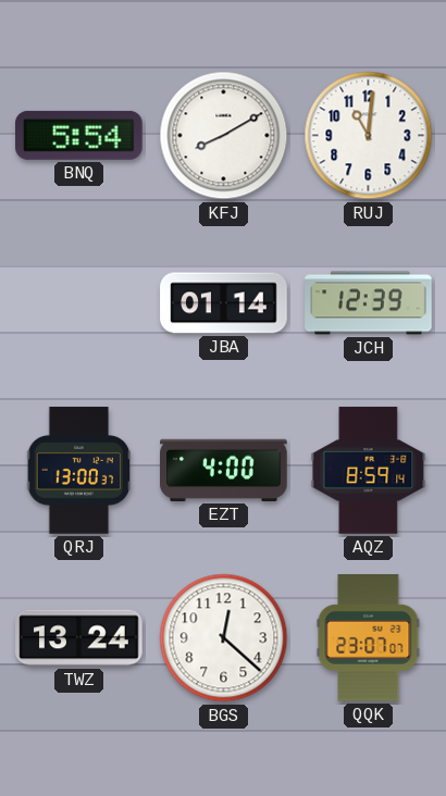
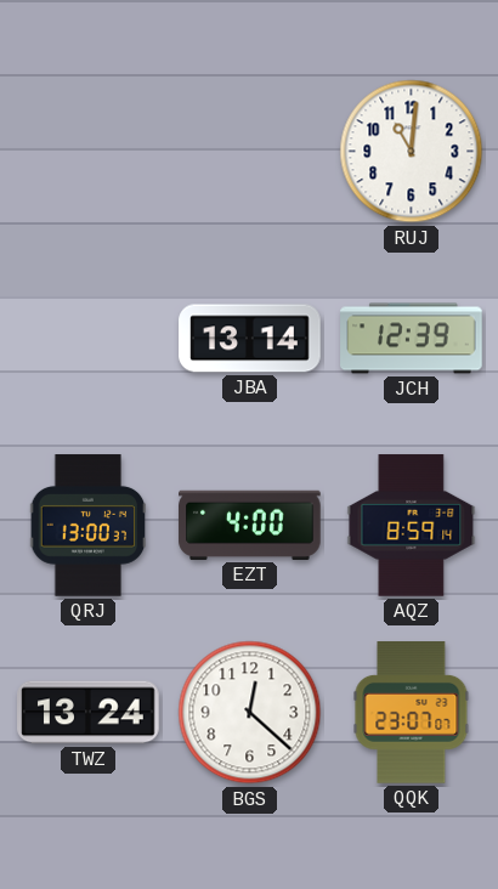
BNQ: 5:54 -> none
KFJ: 8:10 -> none
JBA: 01:14 -> 13:14
